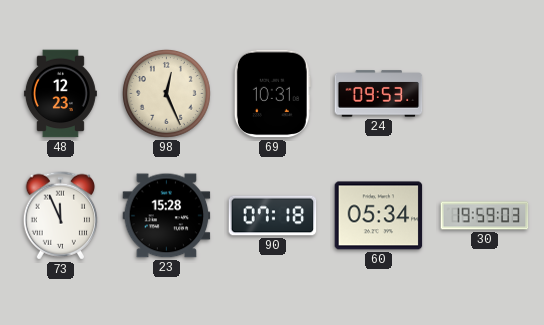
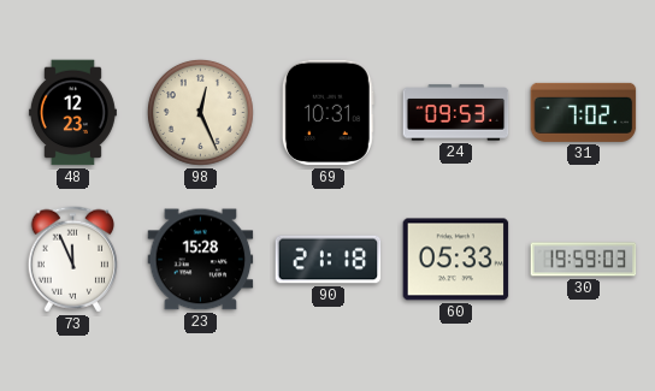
31: none -> 7:02
90: 07:18 -> 21:18
60: 05:34 -> 05:33
